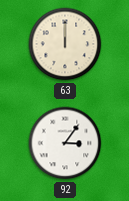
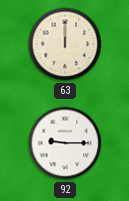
92: 3:06 -> 9:15
